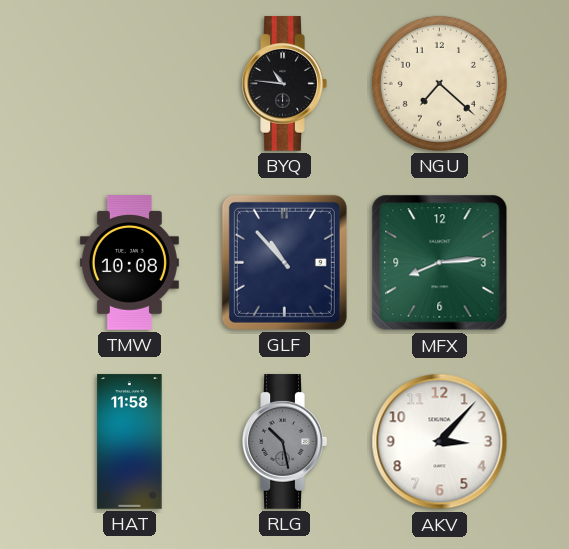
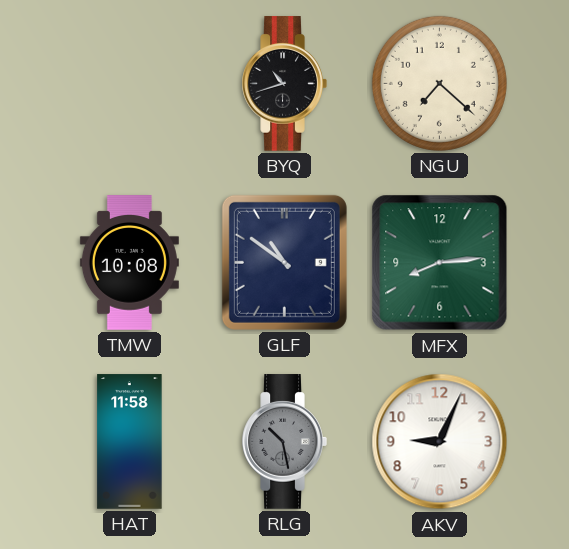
BYQ: 10:46 -> 10:42
GLF: 10:53 -> 10:51
AKV: 3:07 -> 9:04
